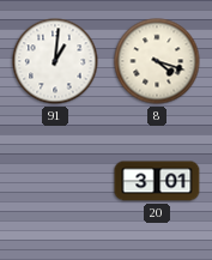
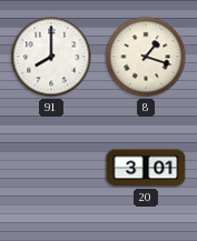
91: 1:01 -> 8:00
8: 4:18 -> 1:18
